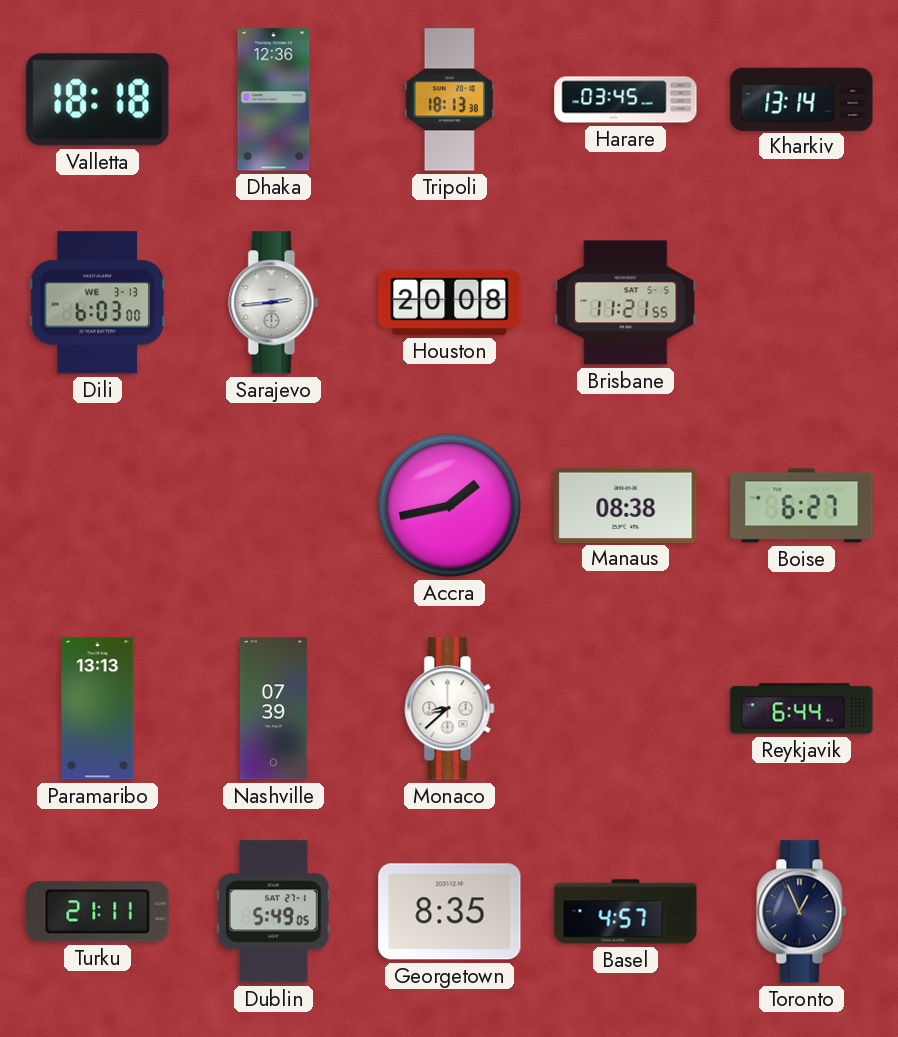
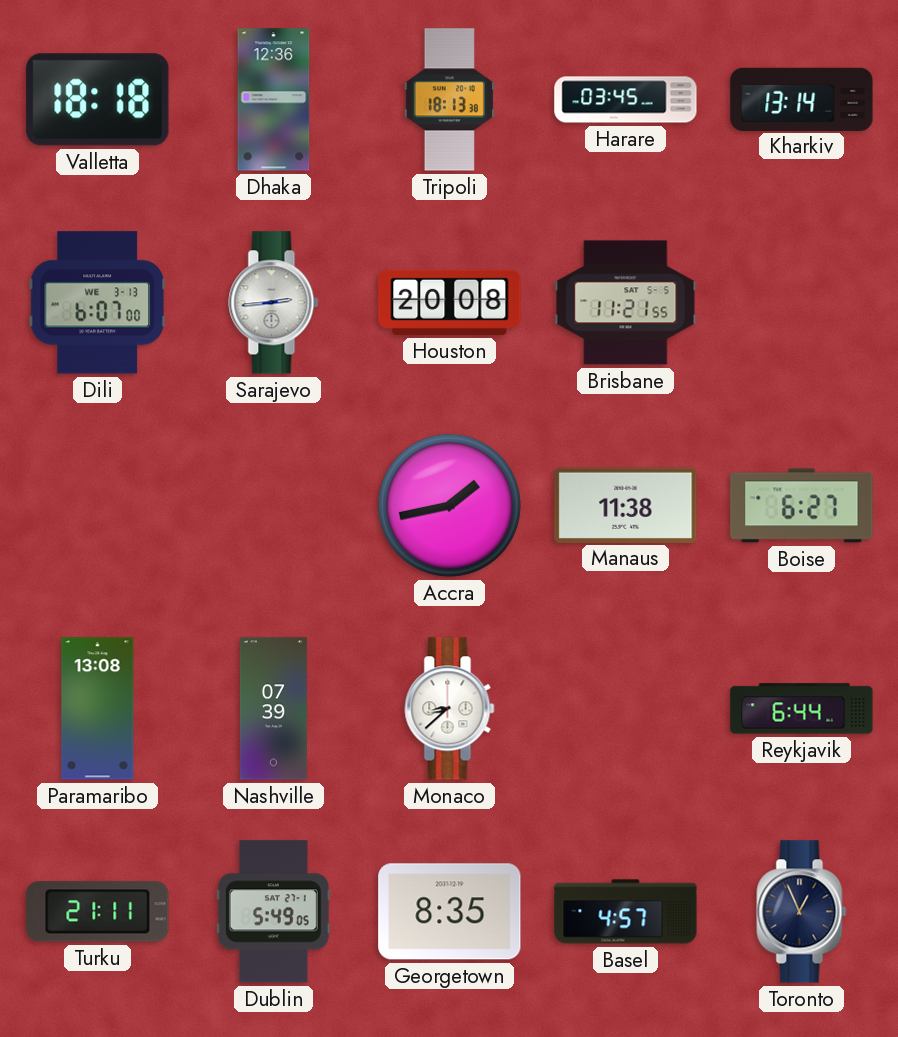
Dili: 6:03 -> 6:07
Manaus: 08:38 -> 11:38
Paramaribo: 13:13 -> 13:08
